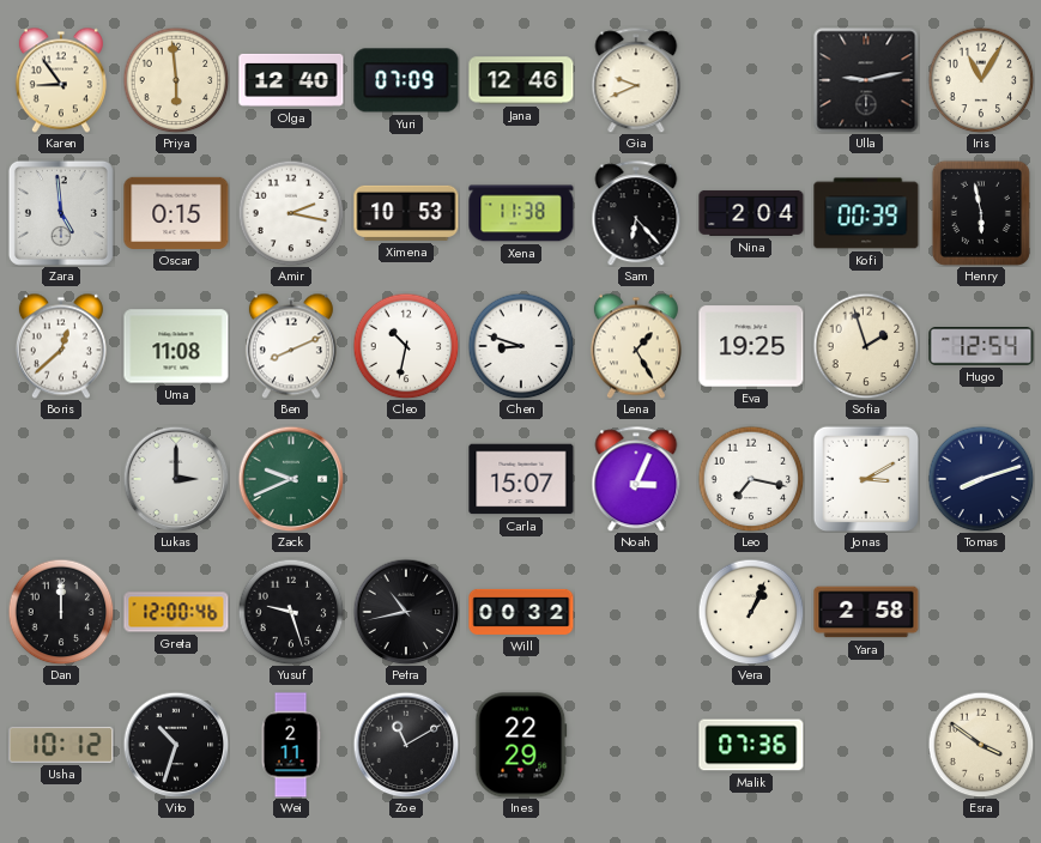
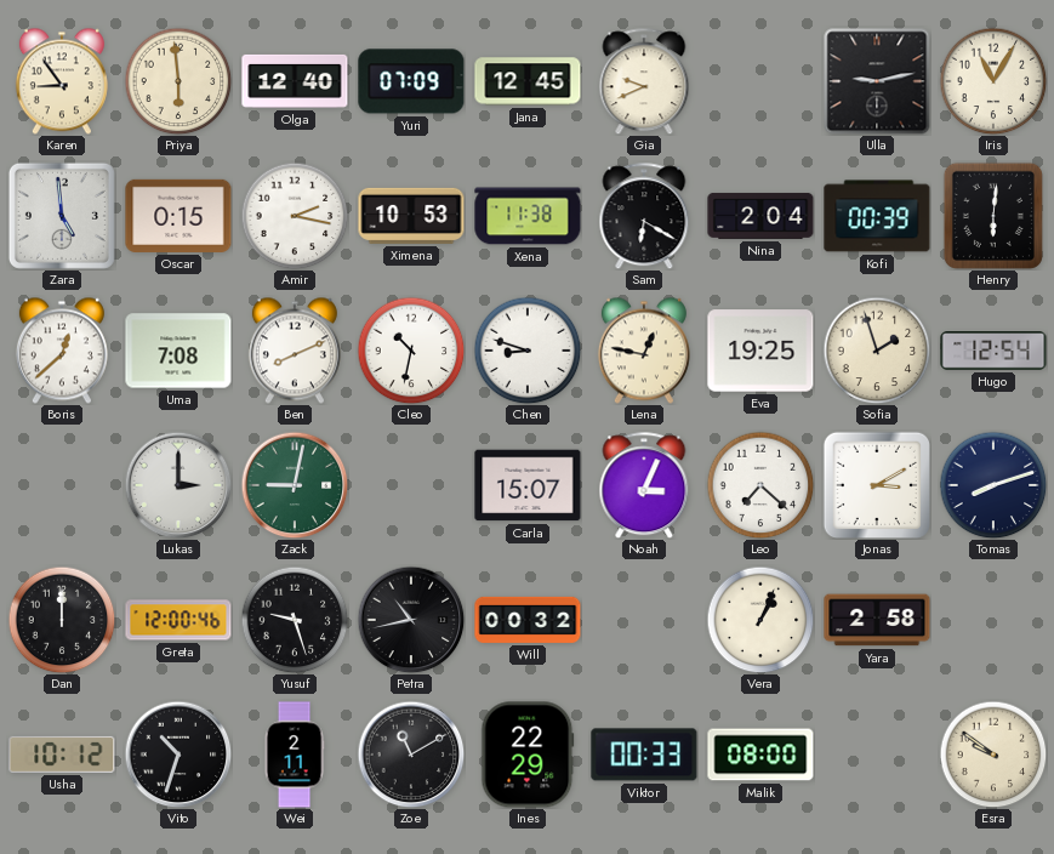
Jana: 12:46 -> 12:45
Sam: 6:23 -> 6:20
Henry: 5:58 -> 6:01
Uma: 11:08 -> 7:08
Lena: 1:25 -> 12:47
Zack: 9:41 -> 9:02
Leo: 7:17 -> 7:22
Viktor: none -> 00:33
Malik: 07:36 -> 08:00
Esra: 3:51 -> 9:51
